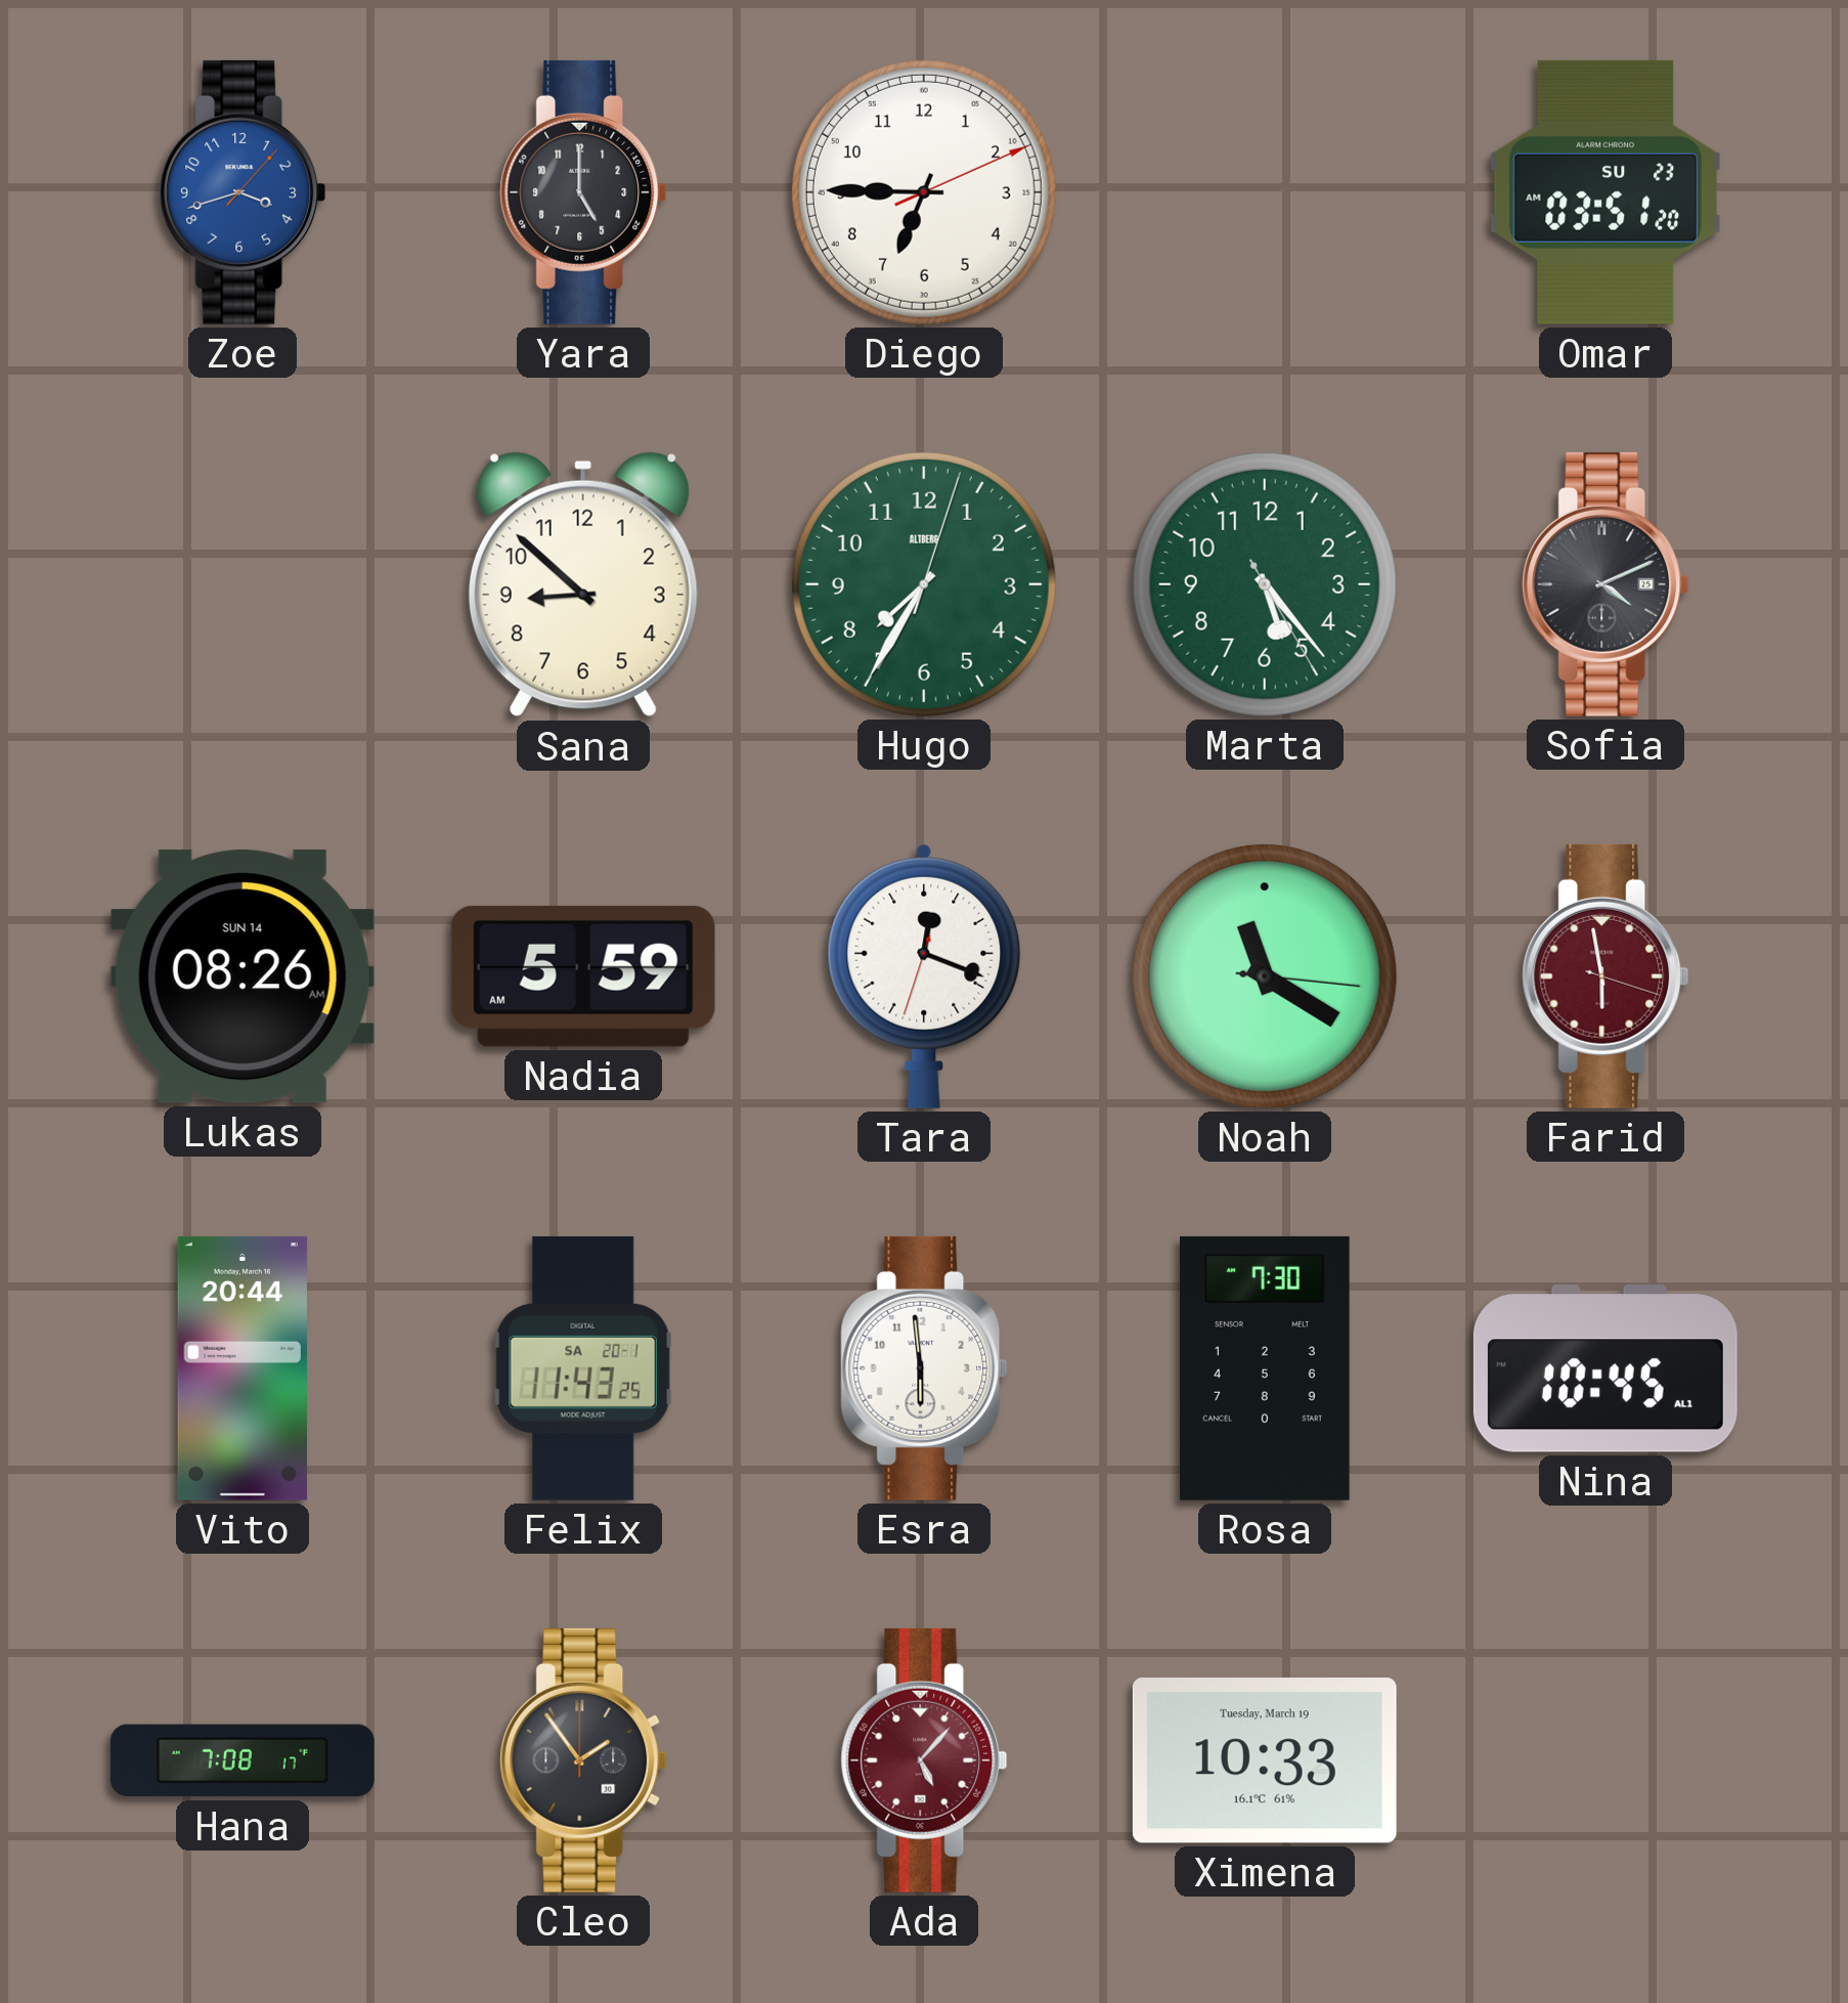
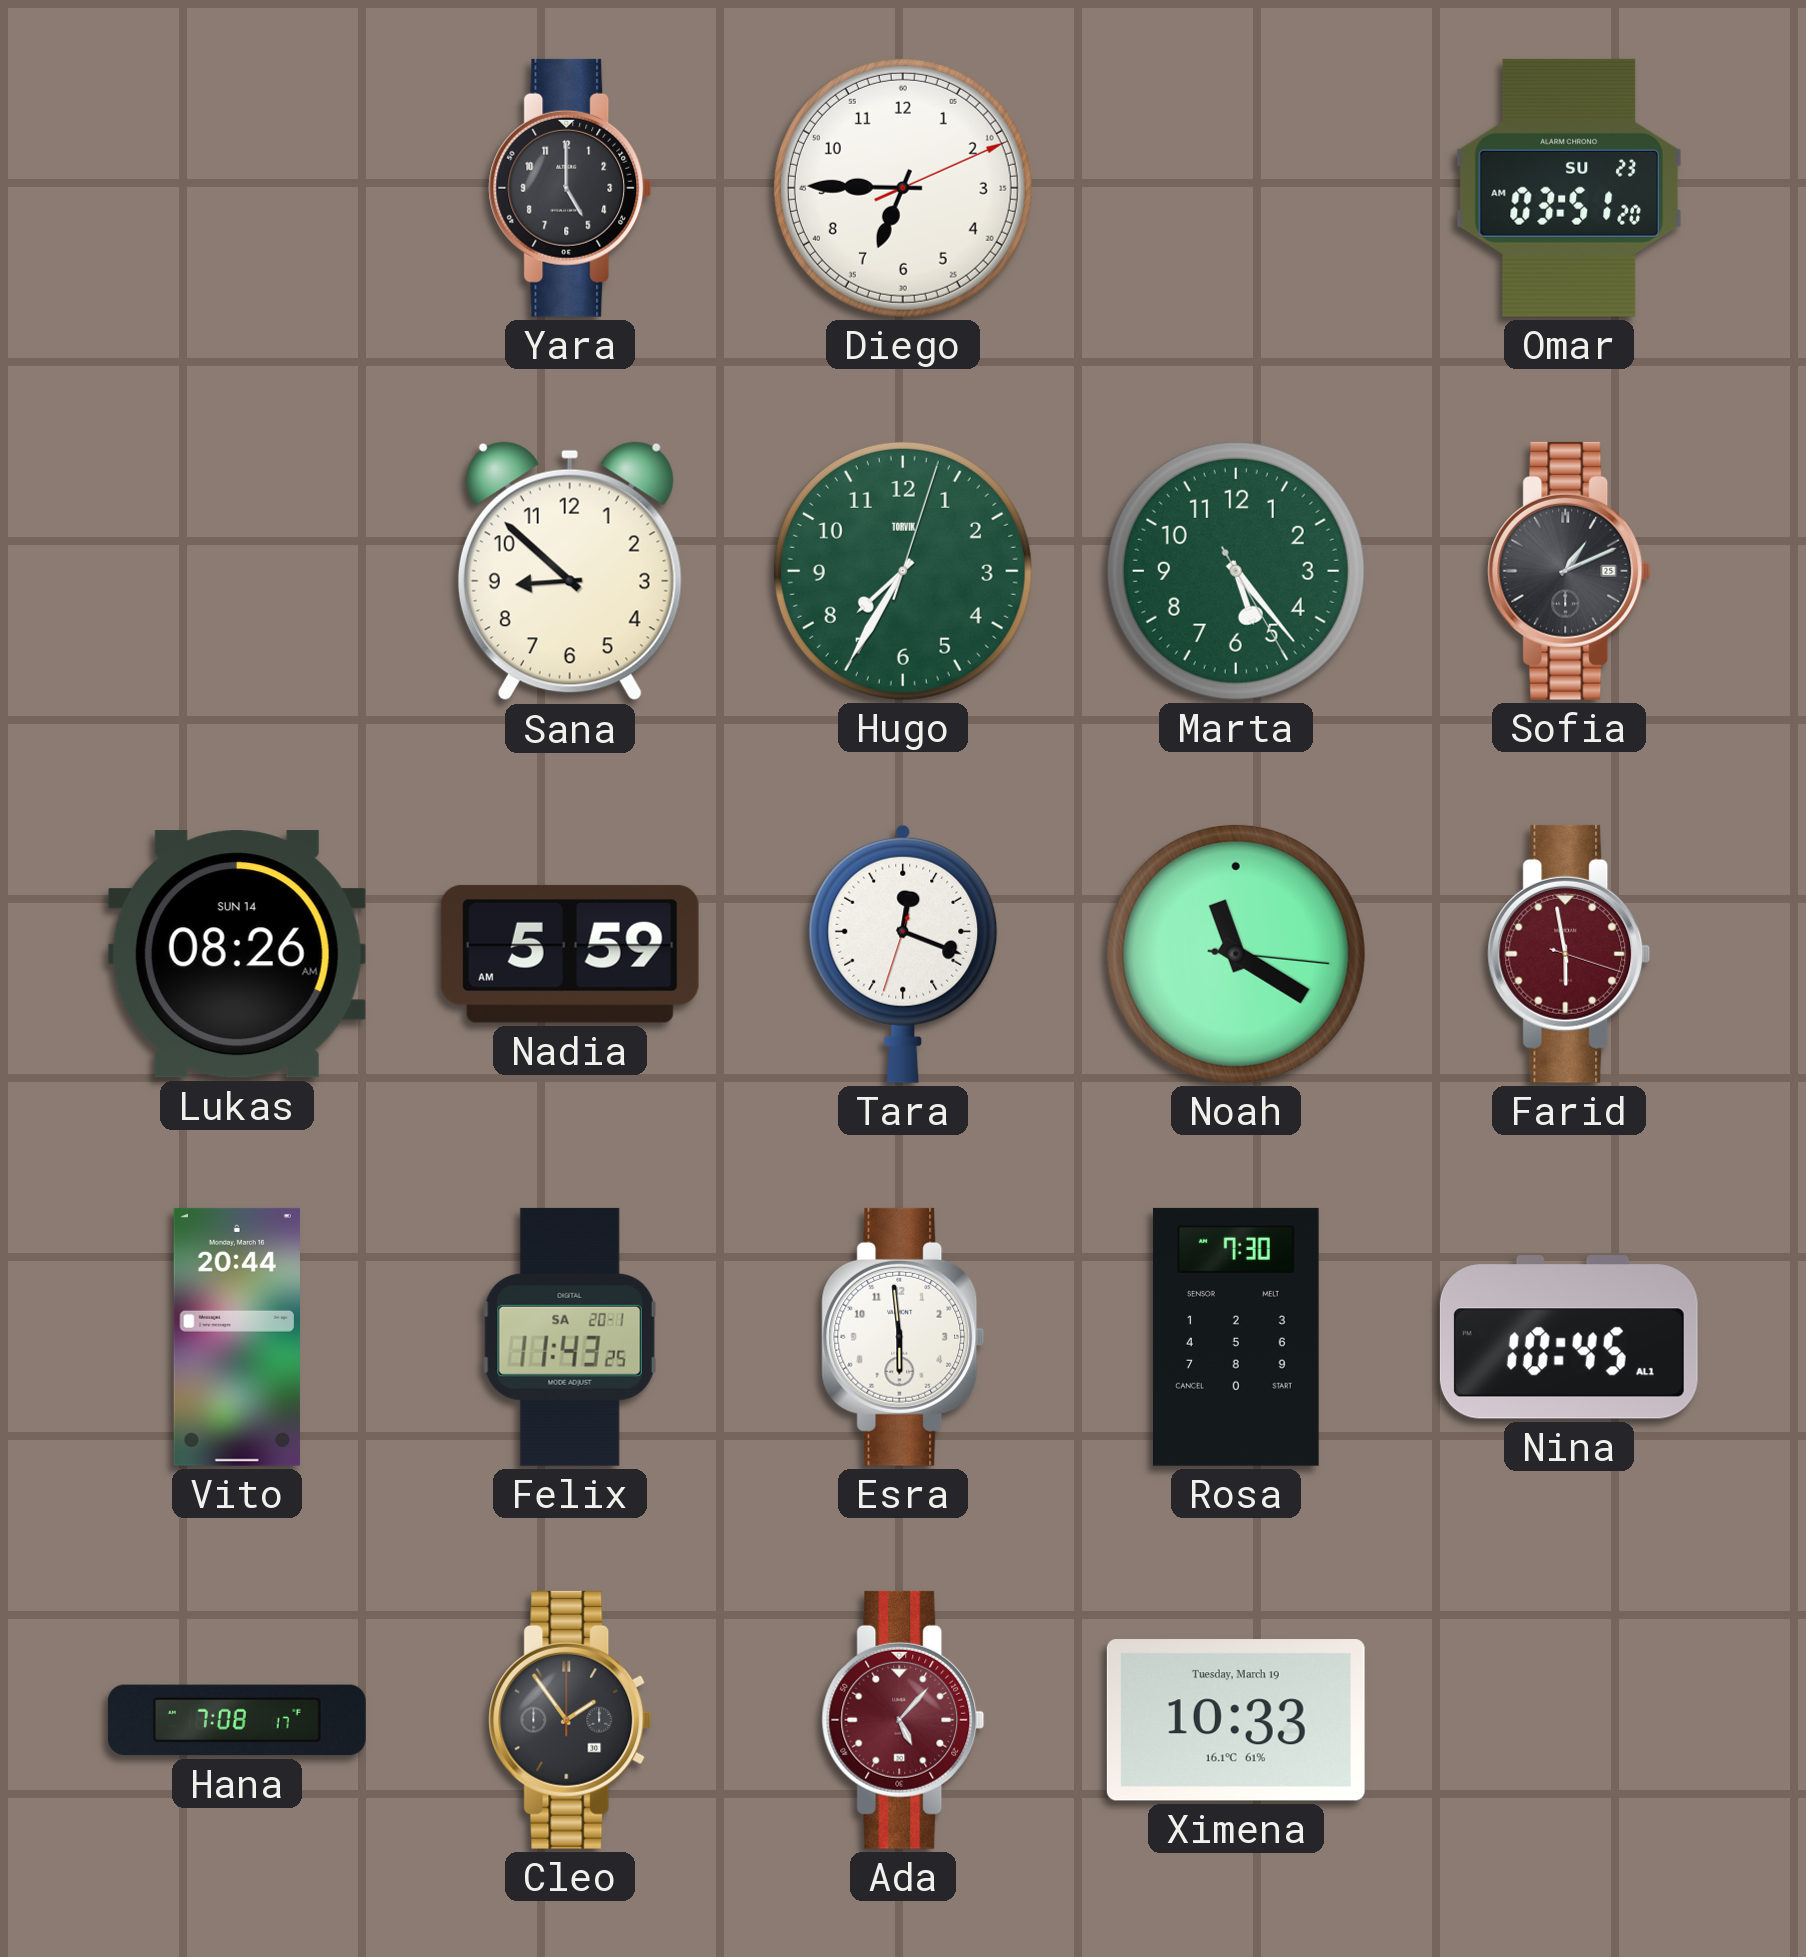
Zoe: 3:42 -> none
Hugo brand: ALTBERG -> TORVIK
Sofia: 4:11 -> 1:11
